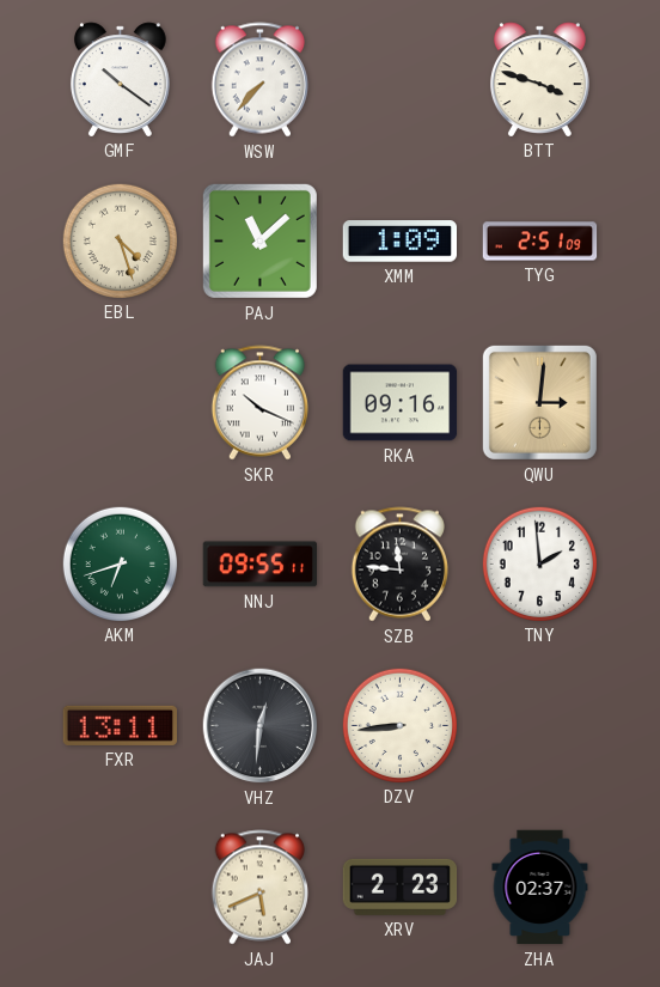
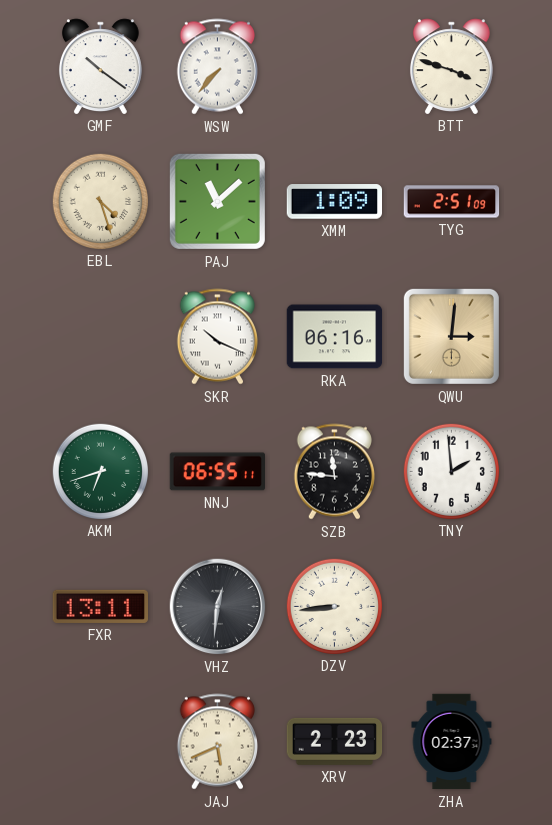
RKA: 09:16 -> 06:16
NNJ: 09:55 -> 06:55
